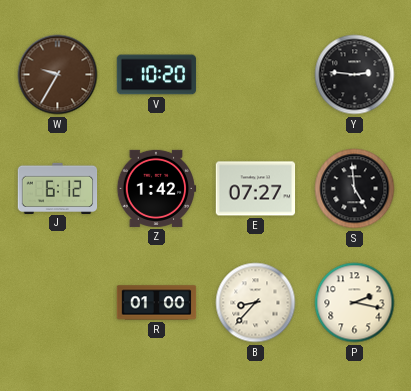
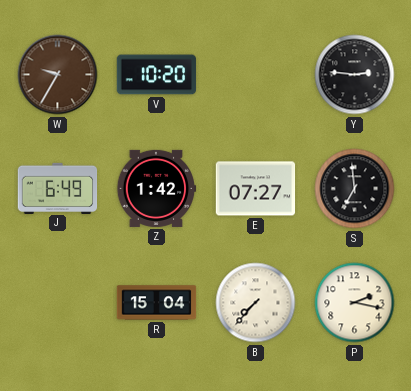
J: 6:12 -> 6:49
S: 4:59 -> 6:59
R: 01:00 -> 15:04
B: 8:37 -> 7:37
